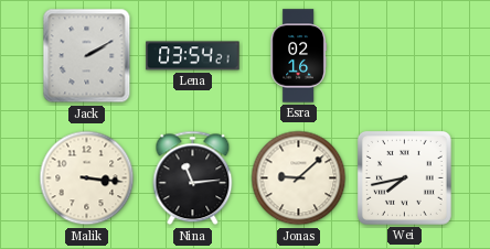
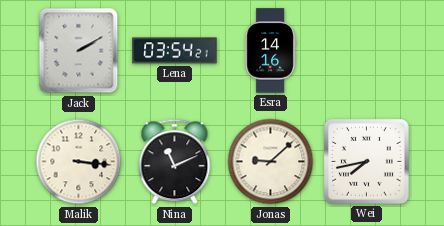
Esra: 02:16 -> 14:16
Nina: 11:14 -> 11:11
